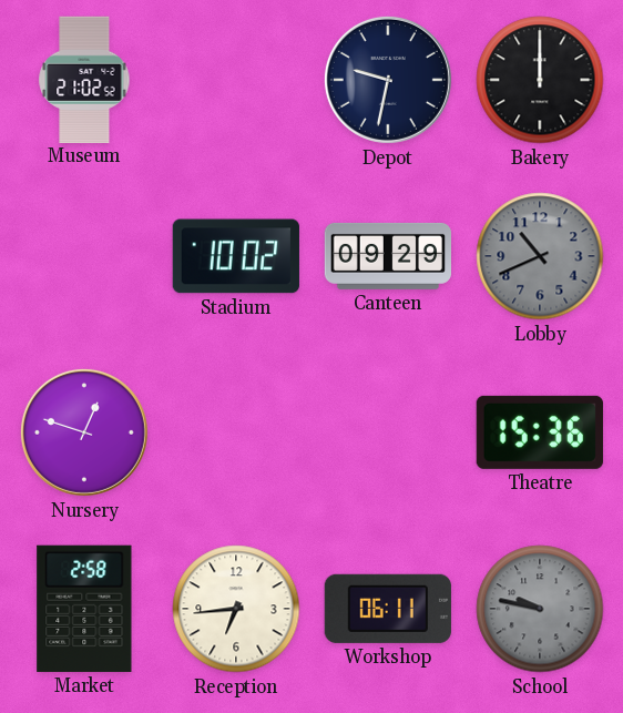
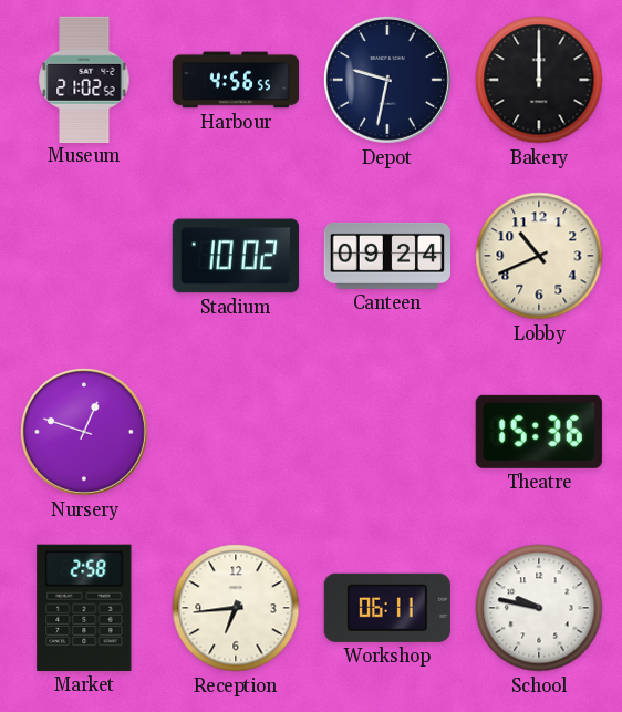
Harbour: none -> 4:56
Canteen: 09:29 -> 09:24
Lobby dial: grey -> cream
School dial: grey -> white
